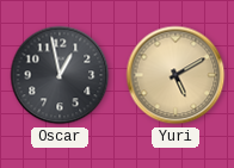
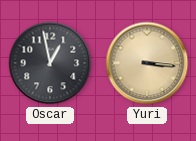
Yuri: 5:10 -> 3:16
